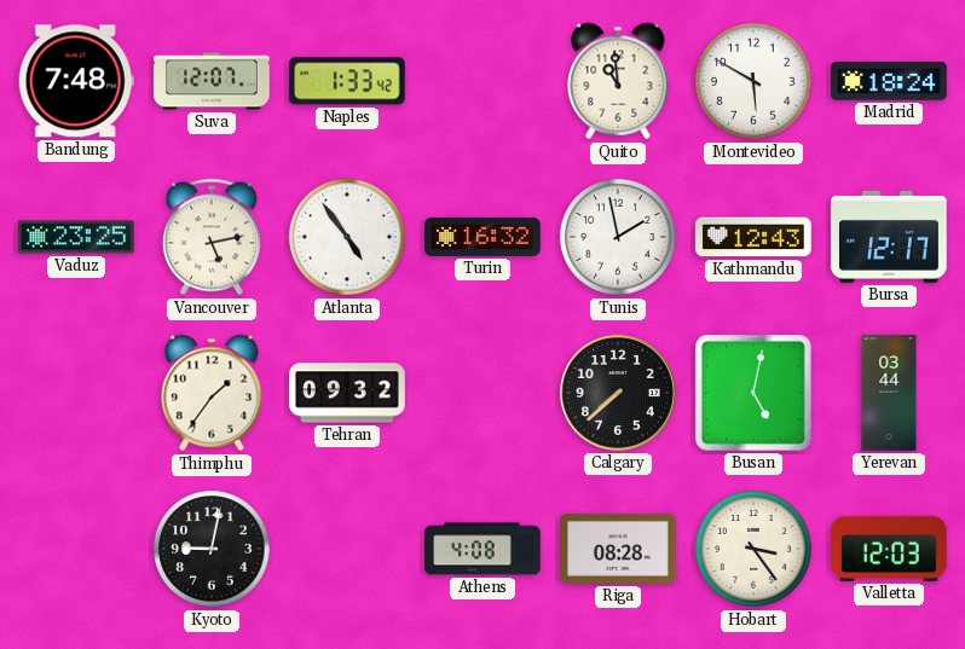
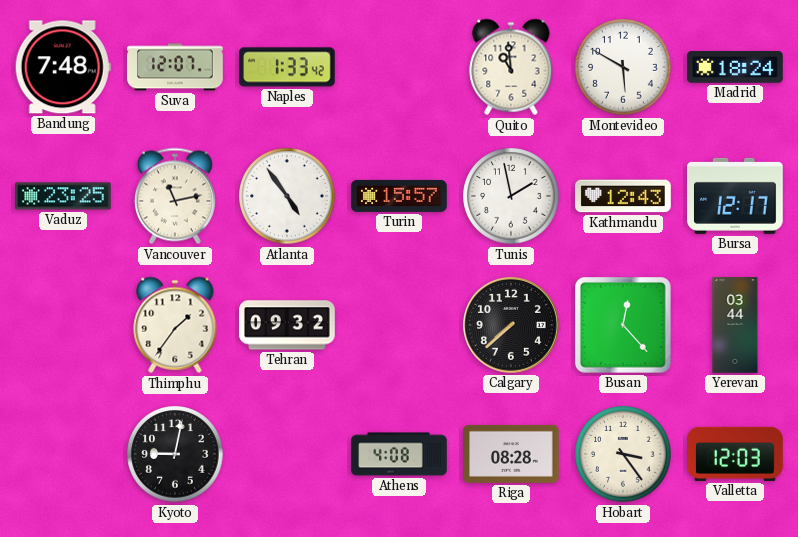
Vancouver: 5:13 -> 11:13
Turin: 16:32 -> 15:57
Busan: 5:02 -> 12:23
